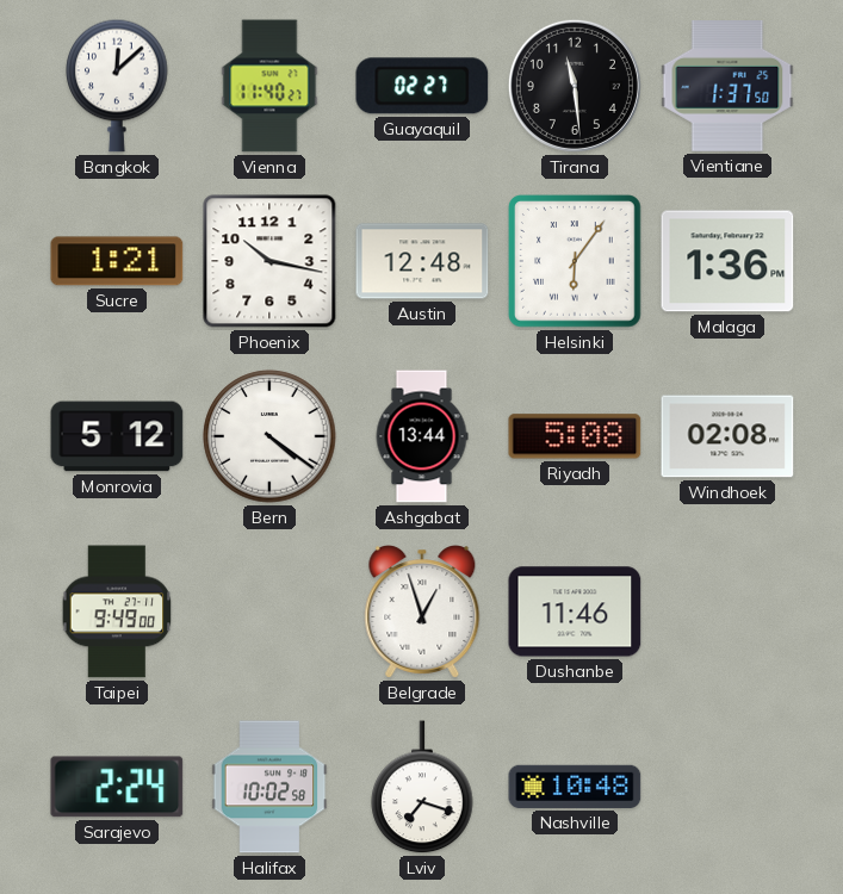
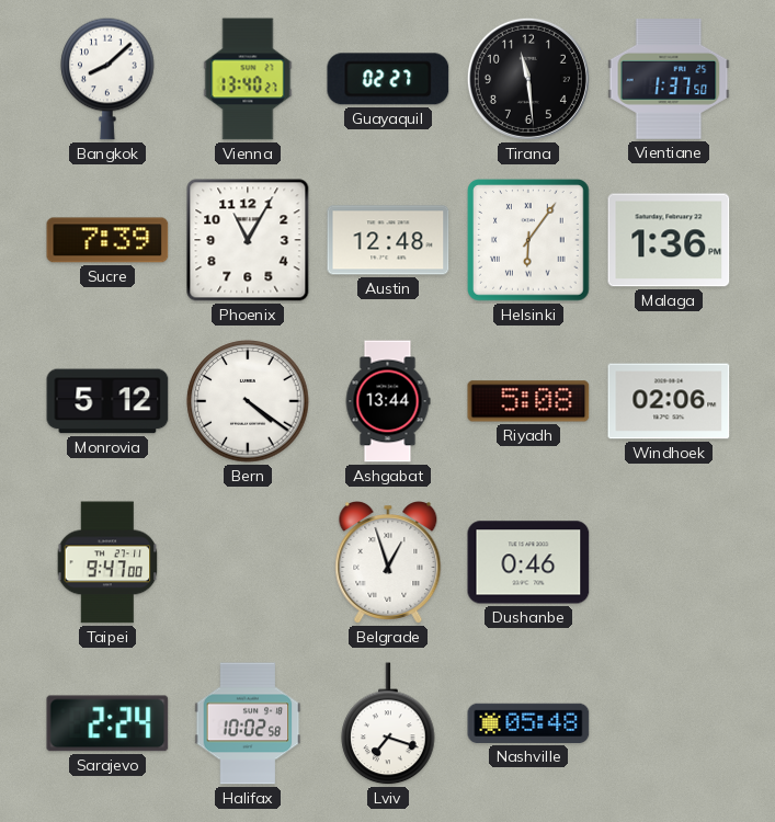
Bangkok: 12:08 -> 8:08
Vienna: 11:40 -> 13:40
Sucre: 1:21 -> 7:39
Phoenix: 10:17 -> 11:05
Windhoek: 02:08 -> 02:06
Taipei: 9:49 -> 9:47
Dushanbe: 11:46 -> 0:46
Nashville: 10:48 -> 05:48
